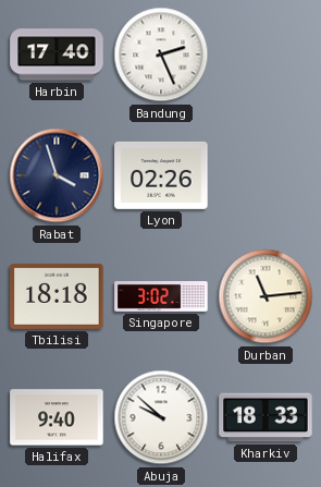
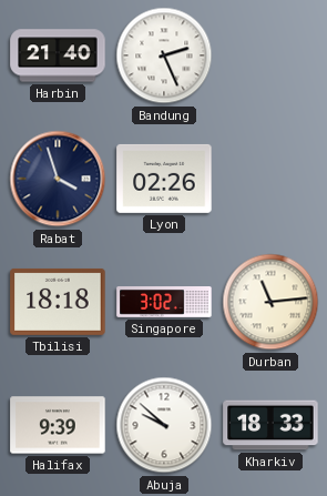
Harbin: 17:40 -> 21:40
Halifax: 9:40 -> 9:39
